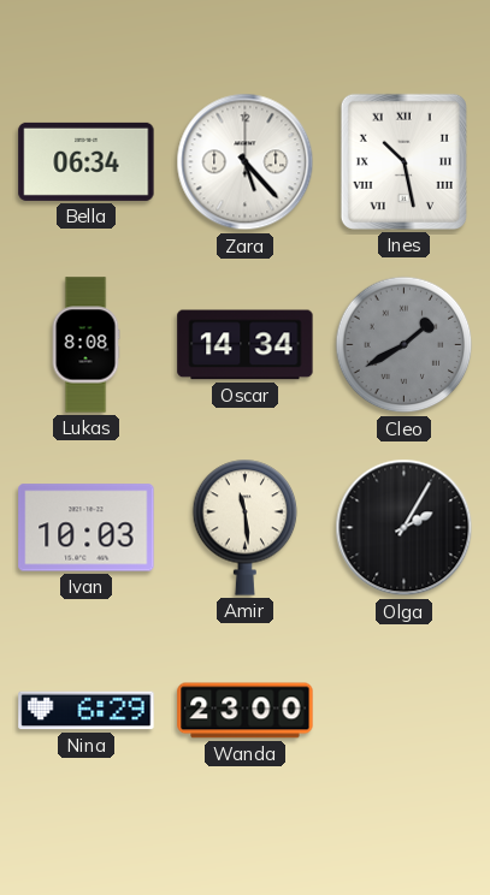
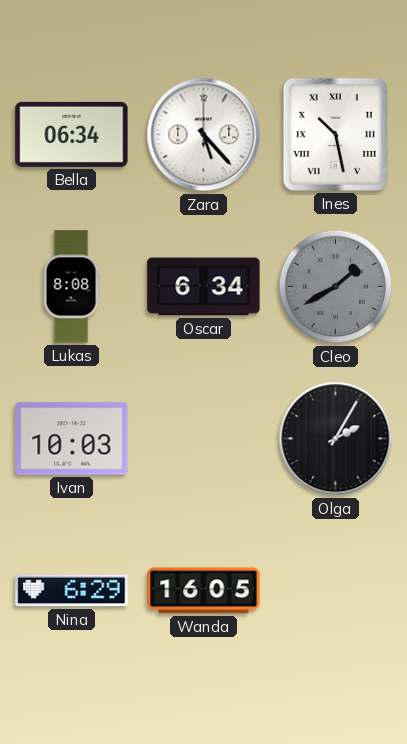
Oscar: 14:34 -> 6:34
Amir: 11:29 -> none
Wanda: 23:00 -> 16:05
